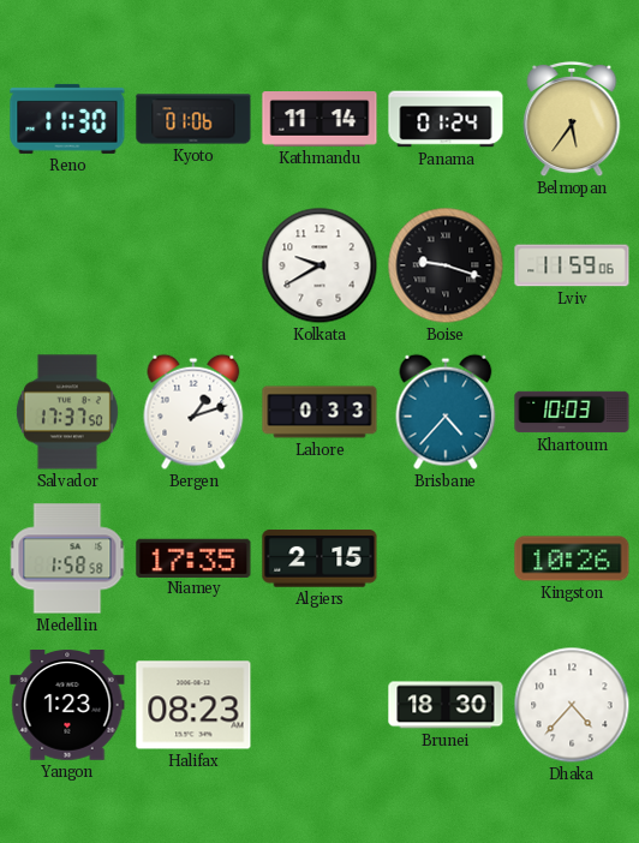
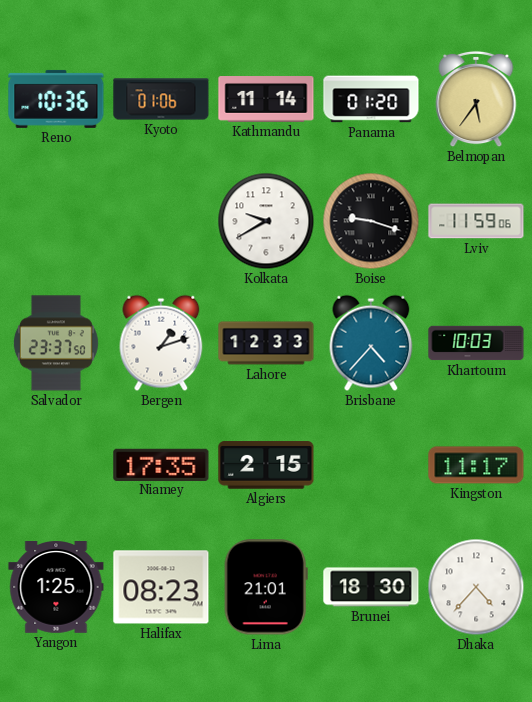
Reno: 11:30 -> 10:36
Panama: 01:24 -> 01:20
Salvador: 17:37 -> 23:37
Lahore: 0:33 -> 12:33
Medellin: 1:58 -> none
Kingston: 10:26 -> 11:17
Yangon: 1:23 -> 1:25
Lima: none -> 21:01
